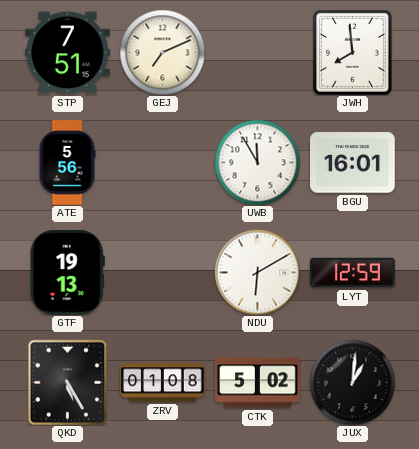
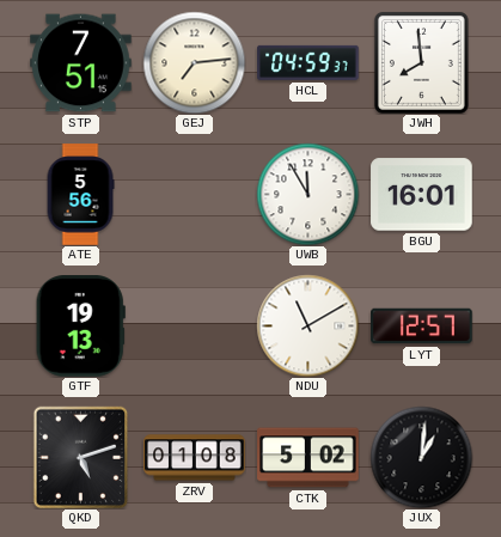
GEJ: 7:11 -> 7:14
HCL: none -> 04:59
NDU: 6:10 -> 11:10
LYT: 12:59 -> 12:57
QKD: 5:25 -> 5:12
